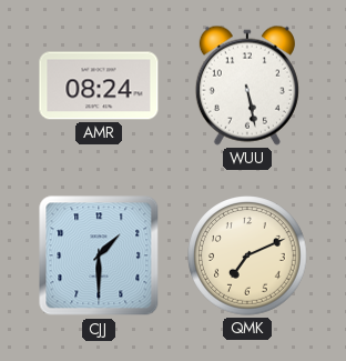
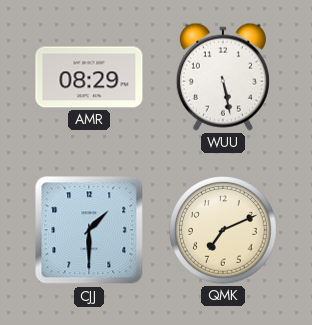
AMR: 08:24 -> 08:29
